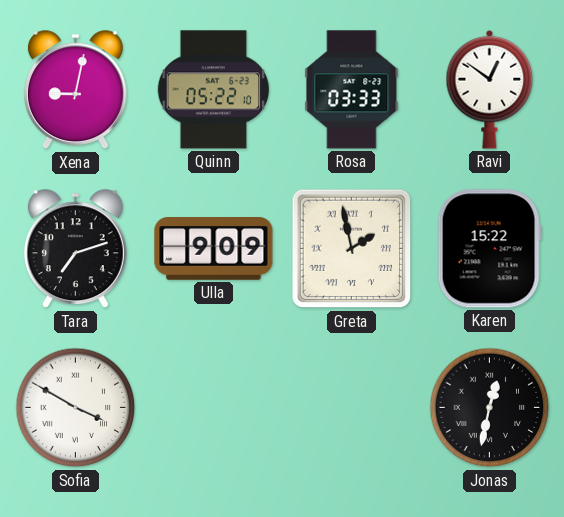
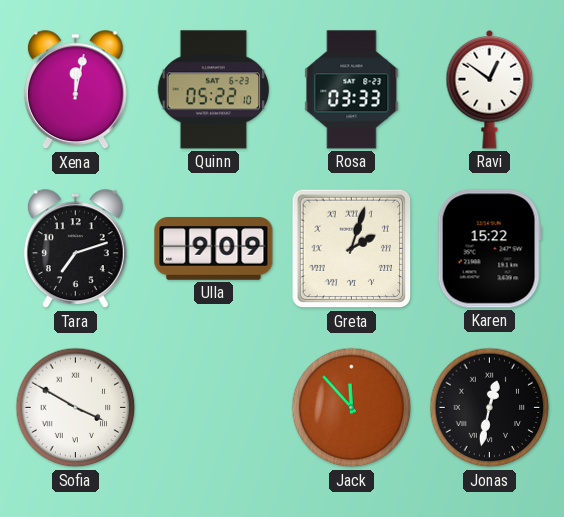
Xena: 9:02 -> 12:02
Greta: 1:58 -> 2:03
Jack: none -> 11:53
